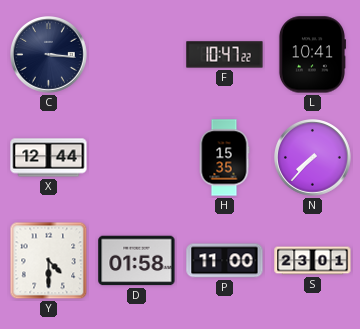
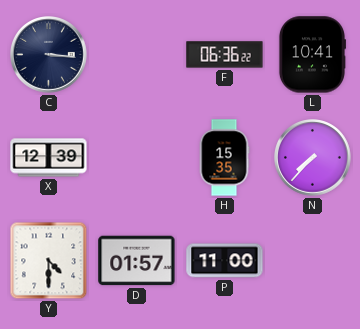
F: 10:47 -> 06:36
X: 12:44 -> 12:39
D: 01:58 -> 01:57
S: 23:01 -> none
